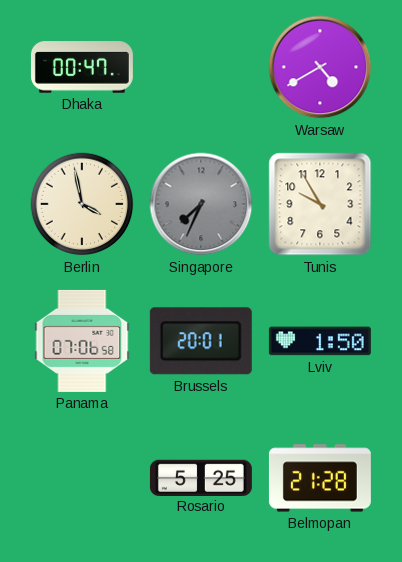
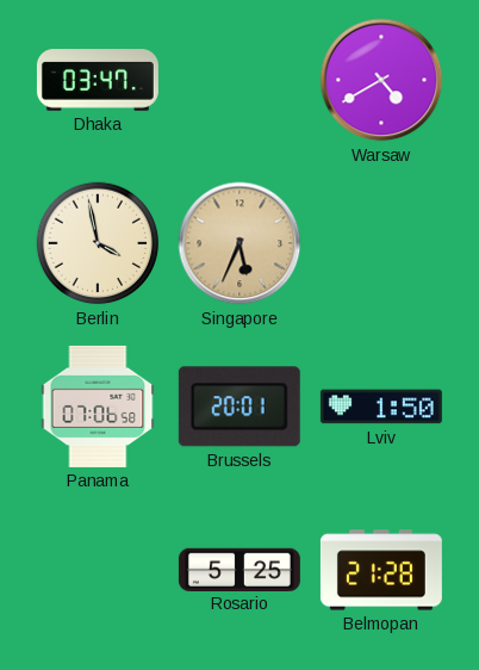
Dhaka: 00:47 -> 03:47
Singapore: 7:34 -> 5:34
Singapore dial: grey -> champagne
Tunis: 9:55 -> none
